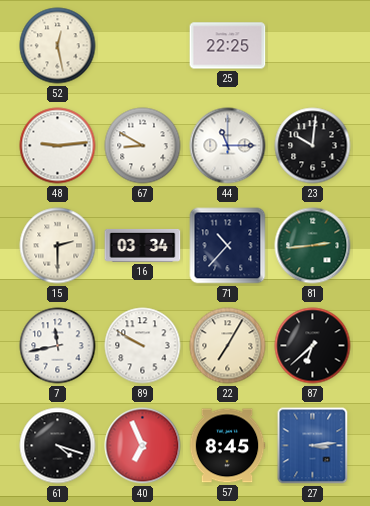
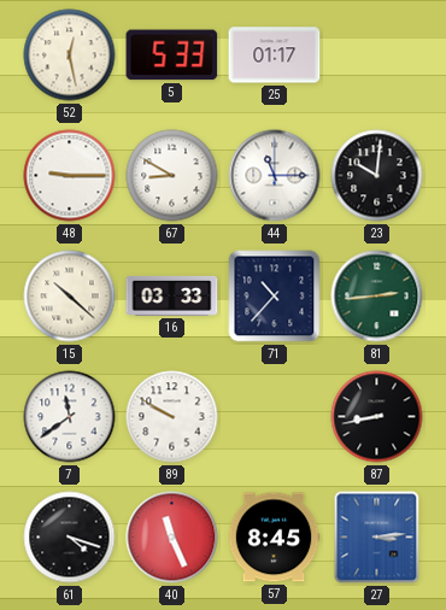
5: none -> 5:33
25: 22:25 -> 01:17
48: 9:14 -> 9:15
15: 2:30 -> 10:22
16: 03:34 -> 03:33
7: 11:43 -> 11:39
22: 7:05 -> none
87: 6:38 -> 8:43
40: 6:56 -> 11:26
